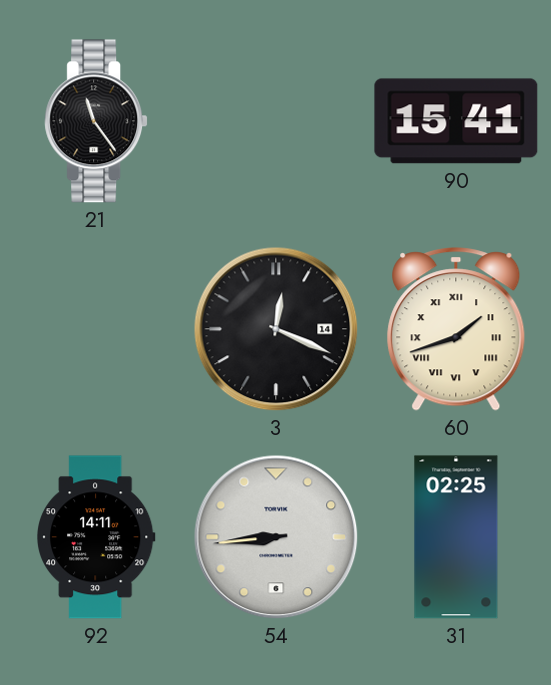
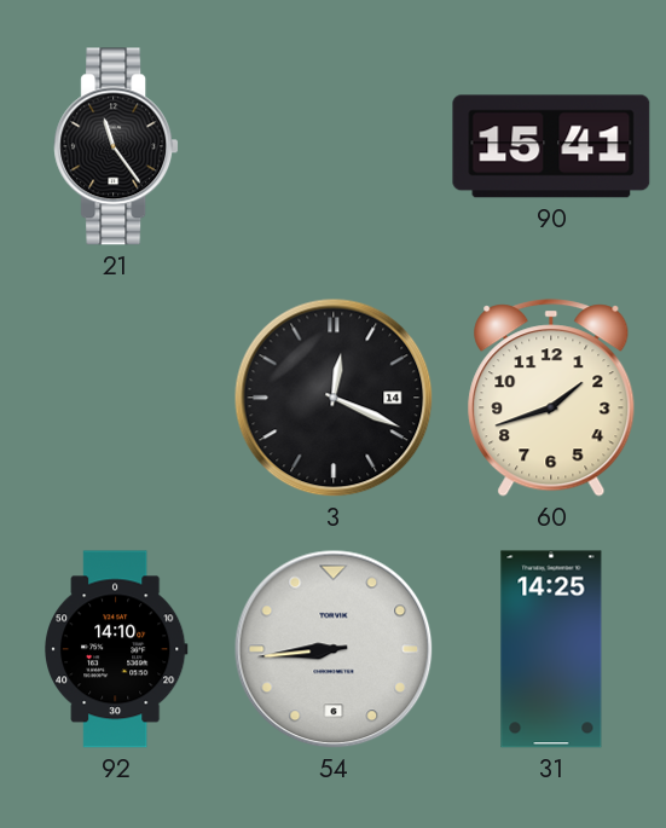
60 numerals: Roman -> Arabic
92: 14:11 -> 14:10
31: 02:25 -> 14:25
